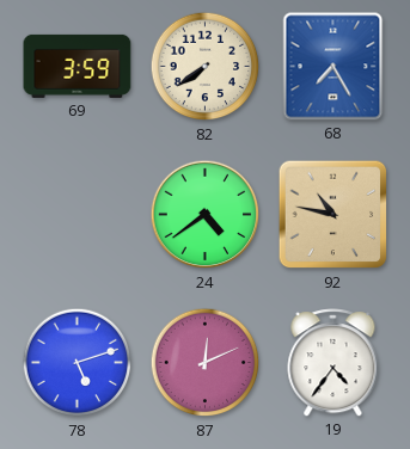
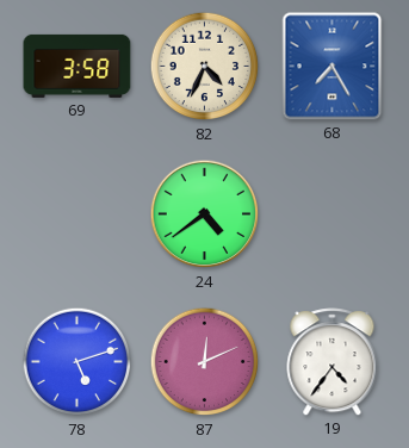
69: 3:59 -> 3:58
82: 7:39 -> 4:34
92: 10:47 -> none
